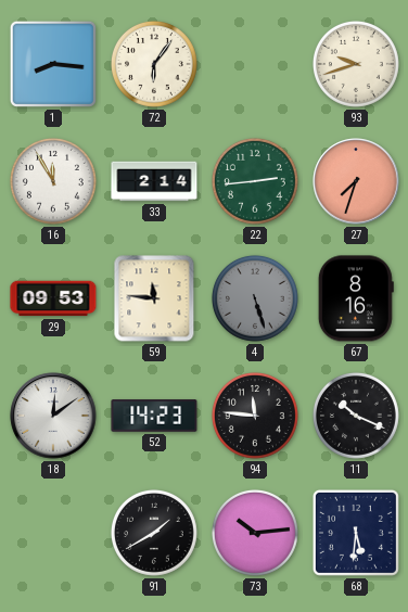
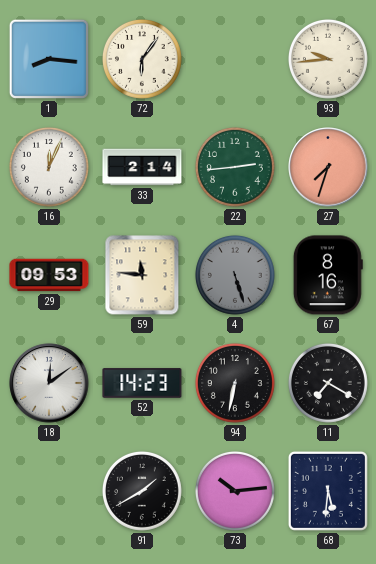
93: 9:42 -> 9:44
16: 11:55 -> 12:04
94: 11:46 -> 6:32
11: 10:19 -> 7:20
